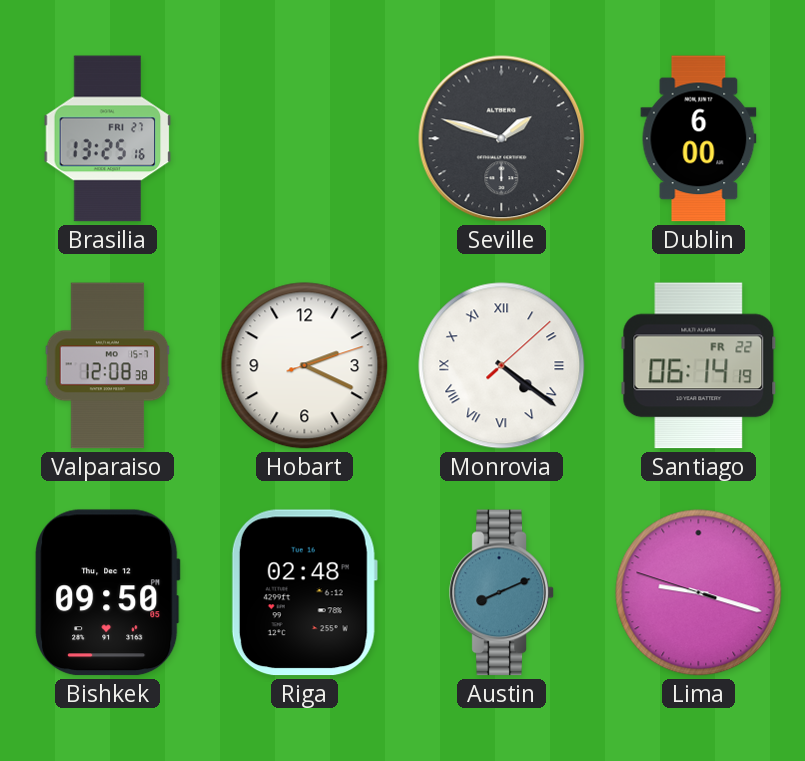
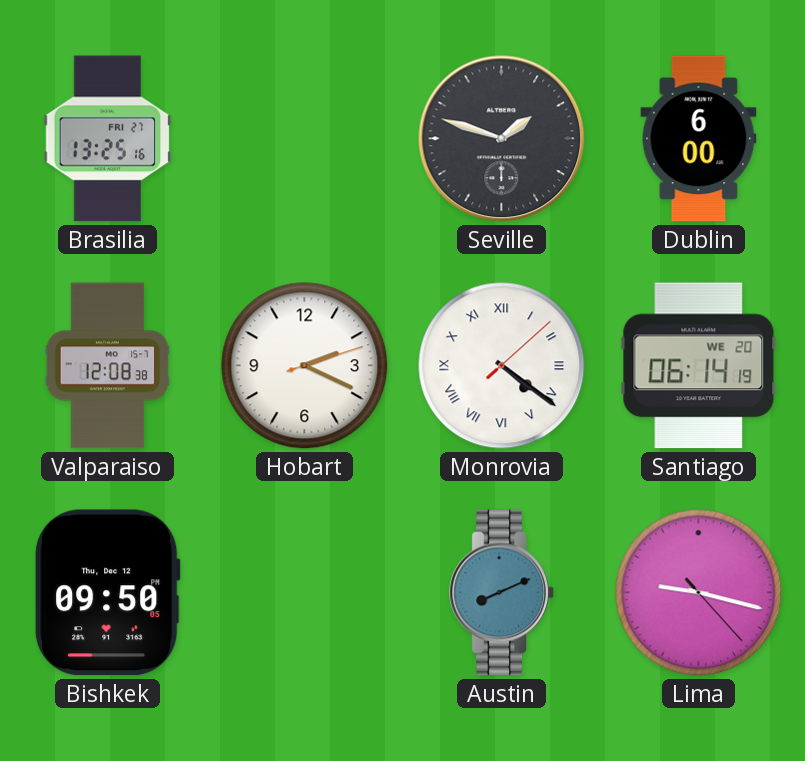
Santiago date: FR 22 -> WE 20
Riga: 02:48 -> none
Lima: 9:17:48 -> 9:17:23
